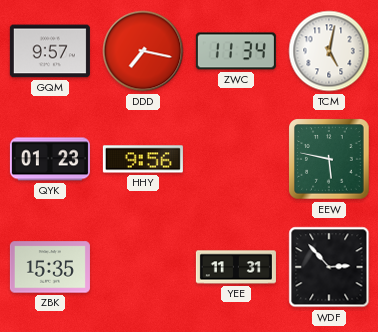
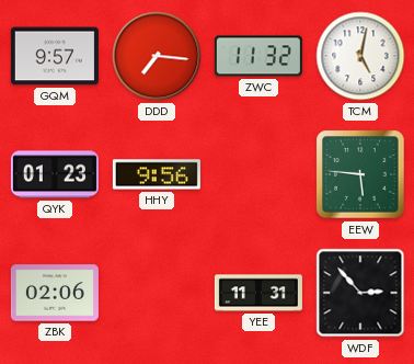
DDD: 7:17 -> 7:16
ZWC: 11:34 -> 11:32
EEW: 5:47 -> 5:46
ZBK: 15:35 -> 02:06
